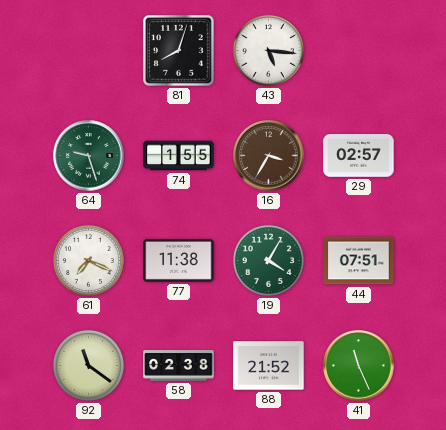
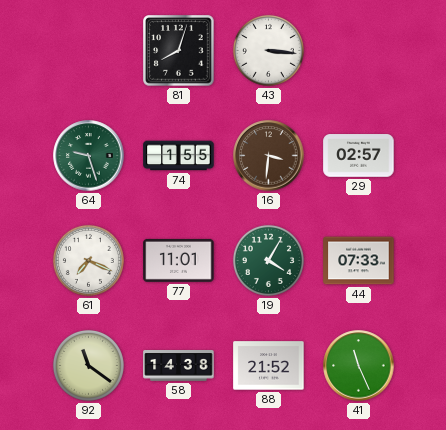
43: 5:16 -> 3:16
16: 3:35 -> 3:31
77: 11:38 -> 11:01
44: 07:51 -> 07:33
58: 02:38 -> 14:38
